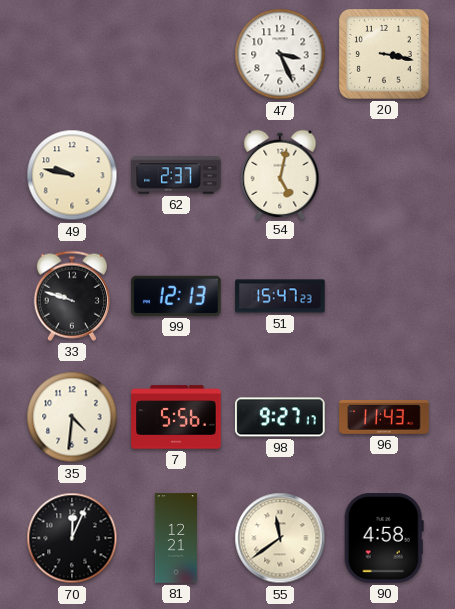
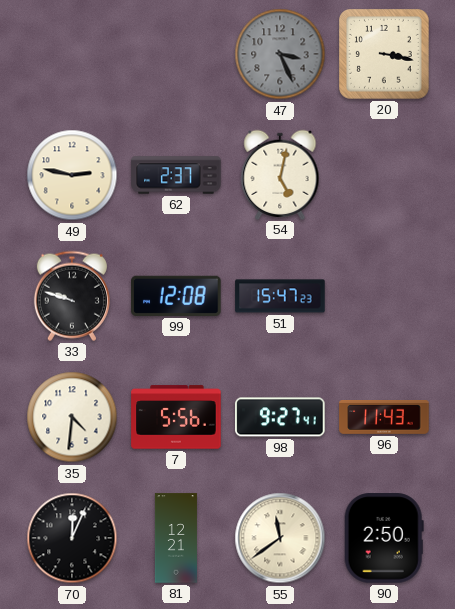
47 dial: white -> grey
49: 9:47 -> 2:47
99: 12:13 -> 12:08
98: 9:27:17 -> 9:27:41
90: 4:58 -> 2:50
